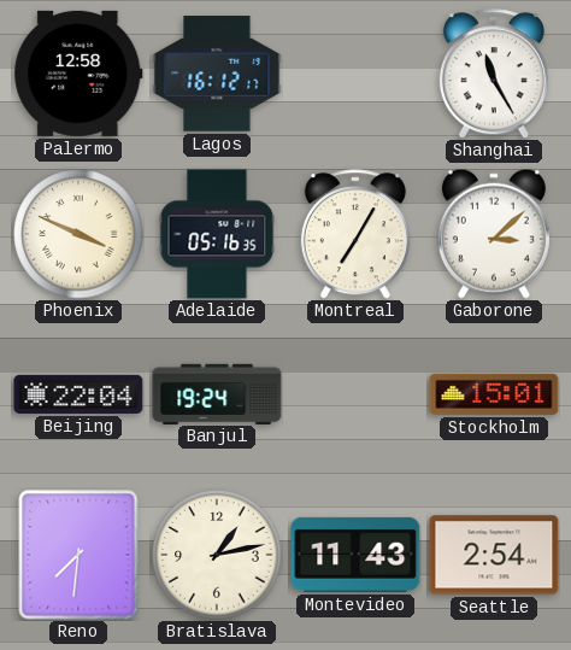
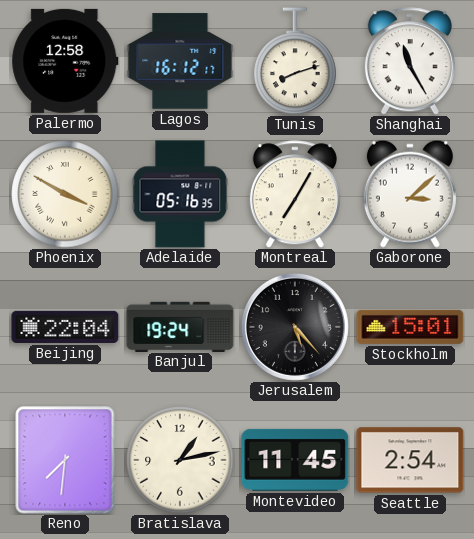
Tunis: none -> 8:12
Phoenix: 3:49 -> 3:50
Jerusalem: none -> 5:23
Montevideo: 11:43 -> 11:45
